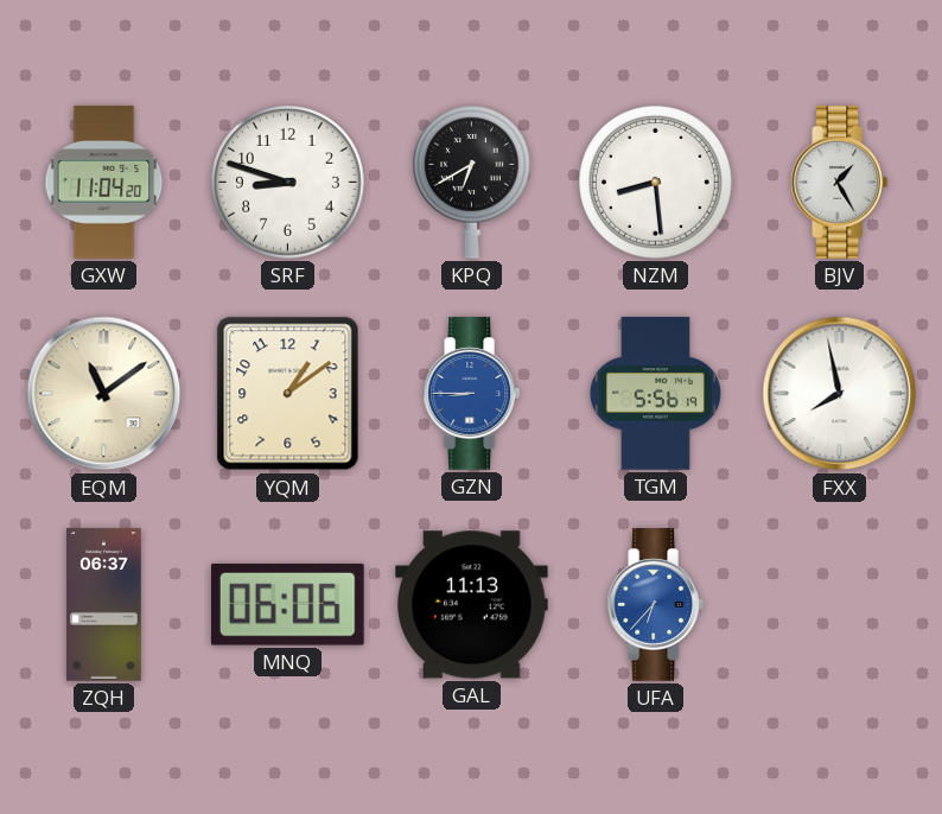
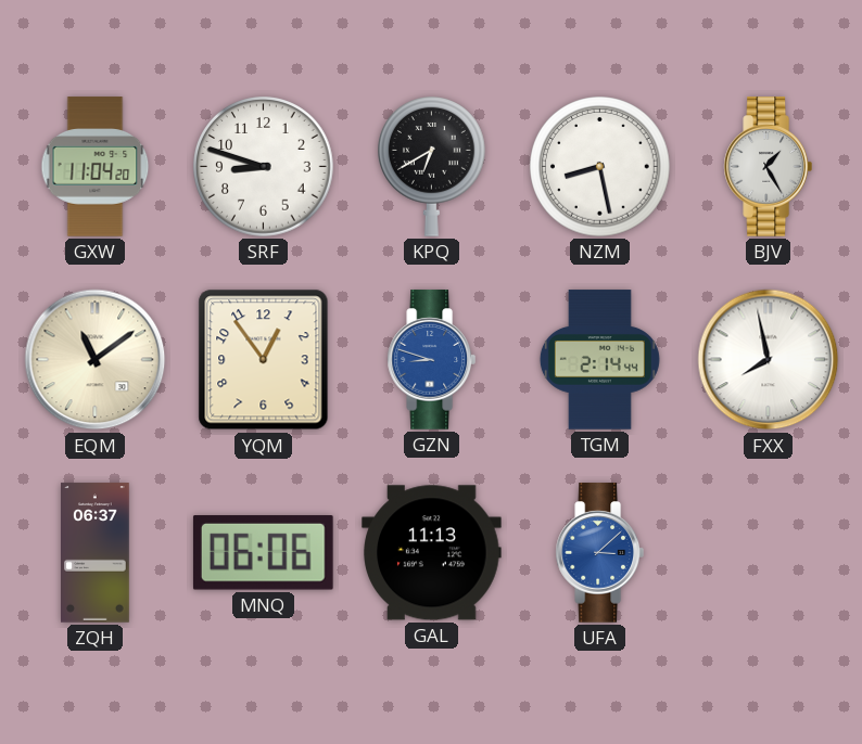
NZM: 8:29 -> 8:28
YQM: 1:09 -> 12:54
GZN: 8:45 -> 8:48
TGM: 5:56 -> 2:14
UFA: 6:37 -> 3:08
